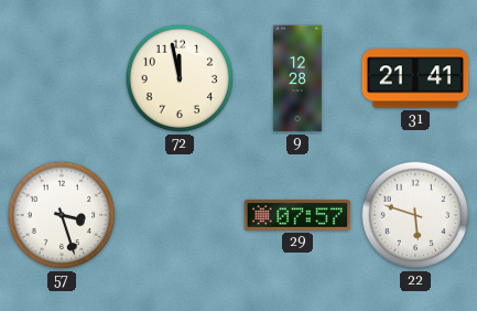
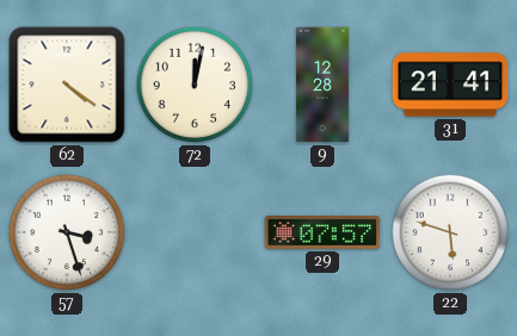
62: none -> 4:21
72: 11:58 -> 12:02
